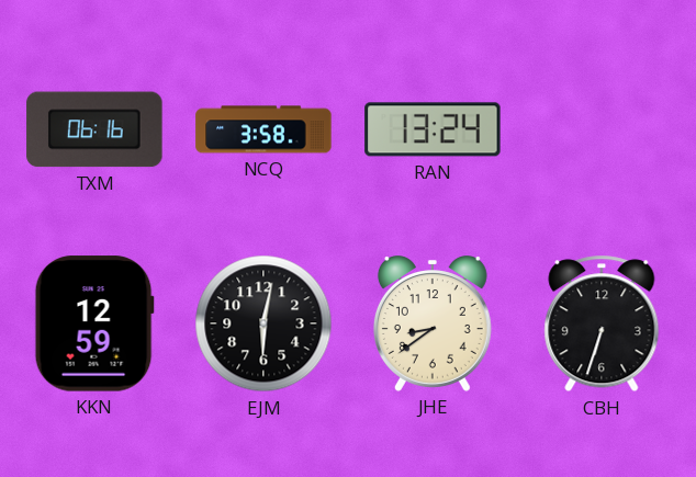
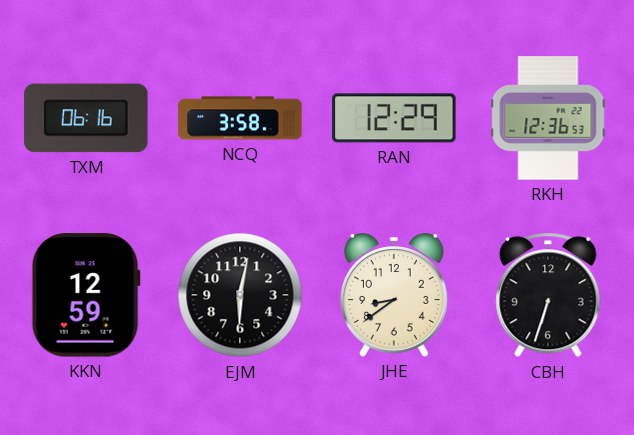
RAN: 13:24 -> 12:29
RKH: none -> 12:36
